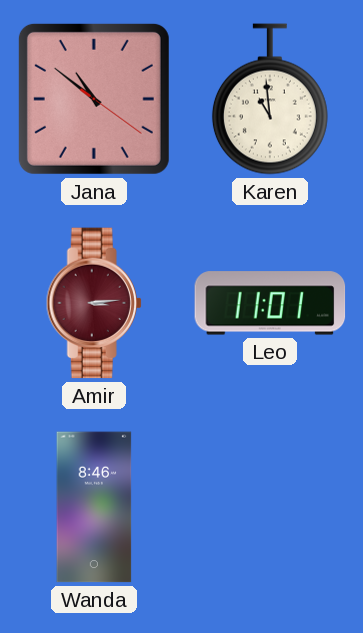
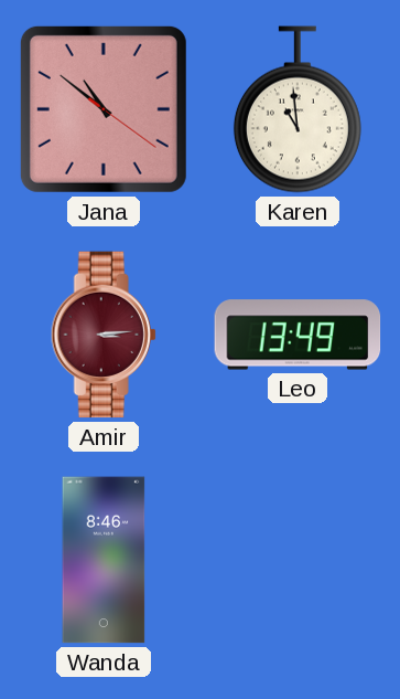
Leo: 11:01 -> 13:49
